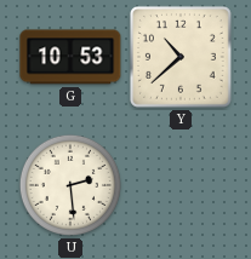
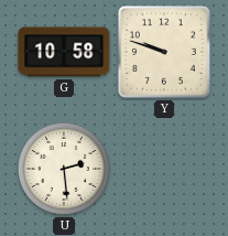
G: 10:53 -> 10:58
Y: 10:38 -> 9:48
